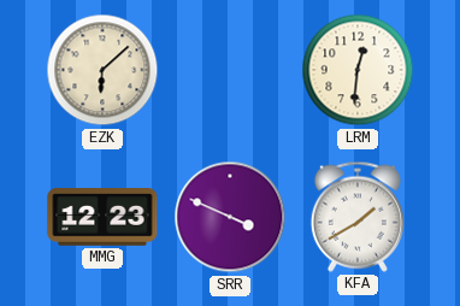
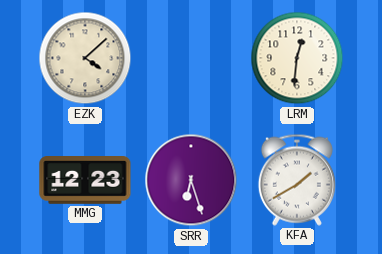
EZK: 6:08 -> 4:08
SRR: 3:49 -> 6:27
